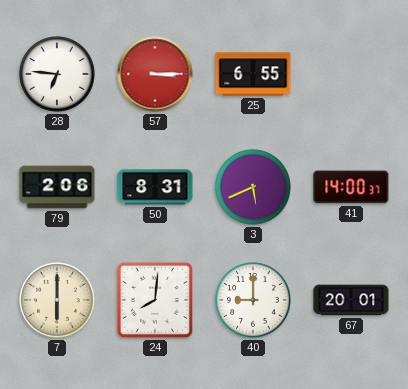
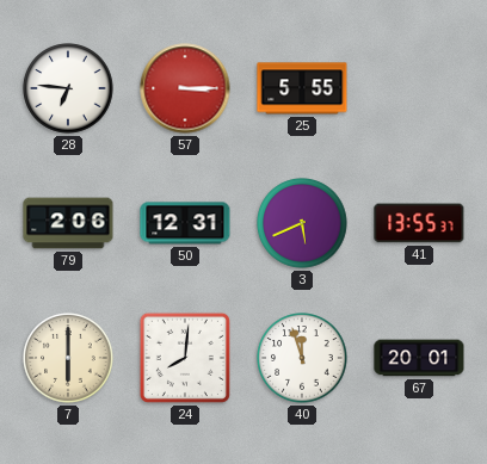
25: 6:55 -> 5:55
50: 8:31 -> 12:31
41: 14:00 -> 13:55
40: 9:00 -> 11:57
